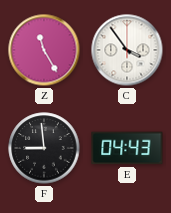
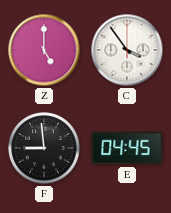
Z: 11:25 -> 5:00
E: 04:43 -> 04:45
